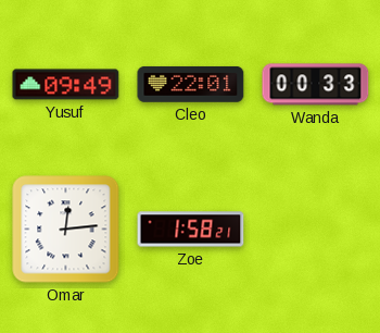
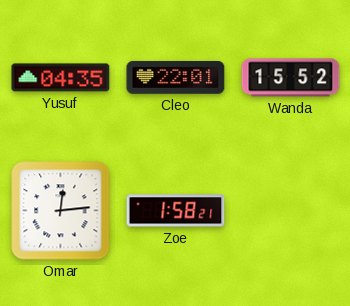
Yusuf: 09:49 -> 04:35
Wanda: 00:33 -> 15:52
